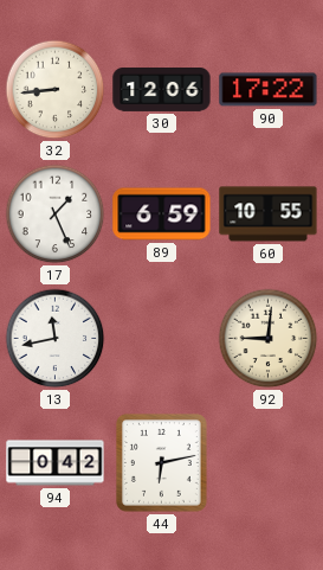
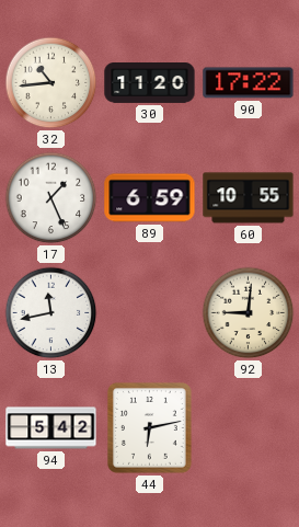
32: 8:44 -> 10:44
30: 12:06 -> 11:20
94: 0:42 -> 5:42
